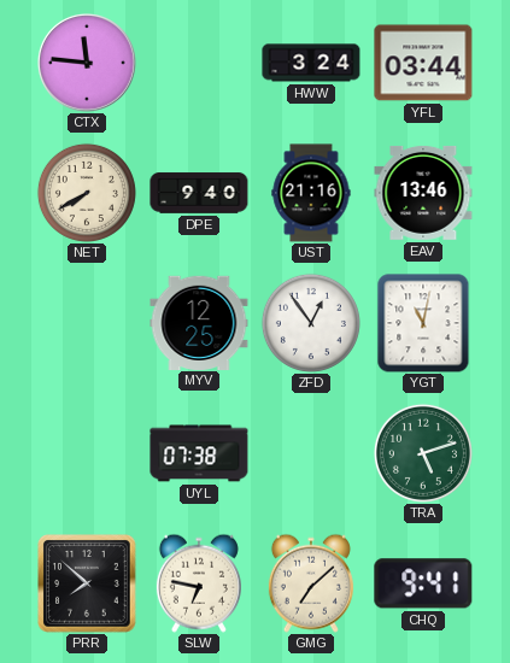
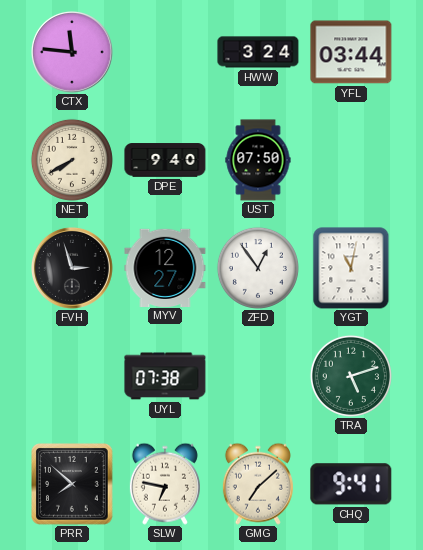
UST: 21:16 -> 07:50
EAV: 13:46 -> none
FVH: none -> 2:57
MYV: 12:25 -> 12:27
